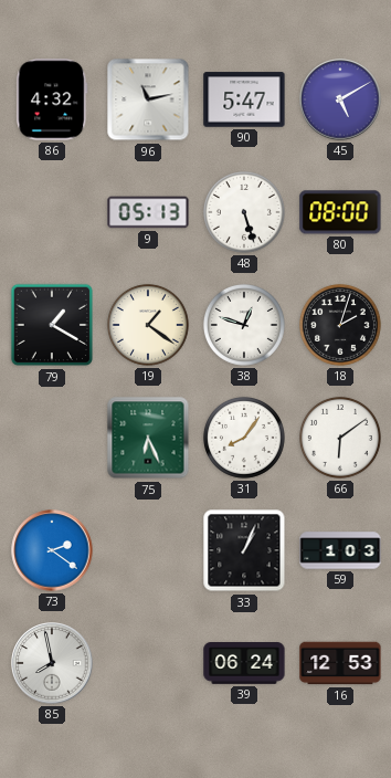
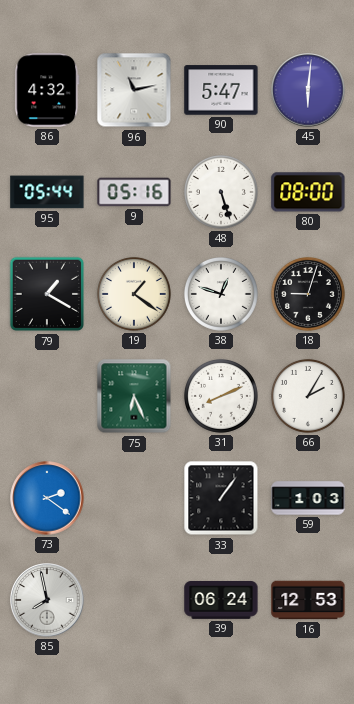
45: 5:10 -> 6:01
95: none -> 05:44
9: 05:13 -> 05:16
18: 2:03 -> 9:03
31: 8:06 -> 8:11
66: 6:09 -> 2:05
33: 1:04 -> 1:06
